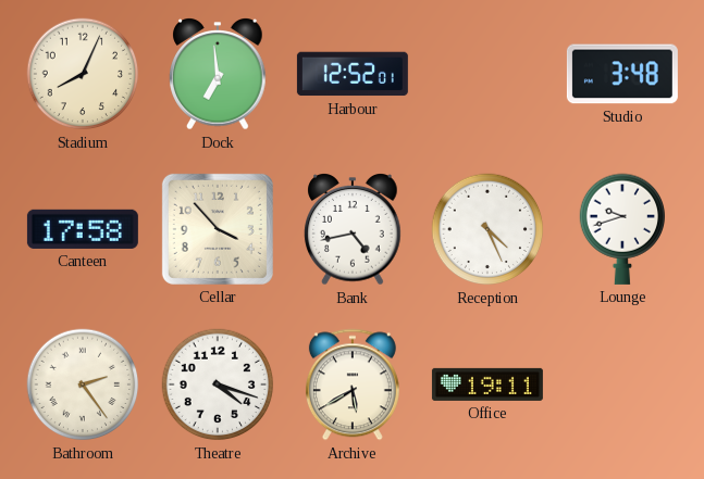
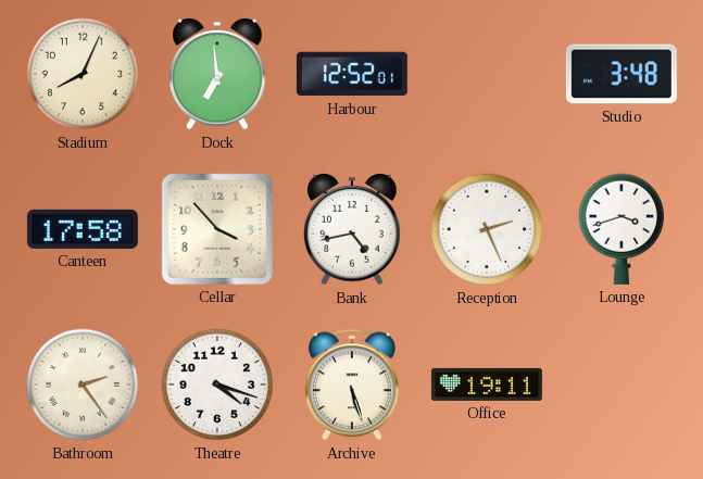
Reception: 4:26 -> 2:26
Lounge: 9:42 -> 3:42
Archive: 5:40 -> 5:27
